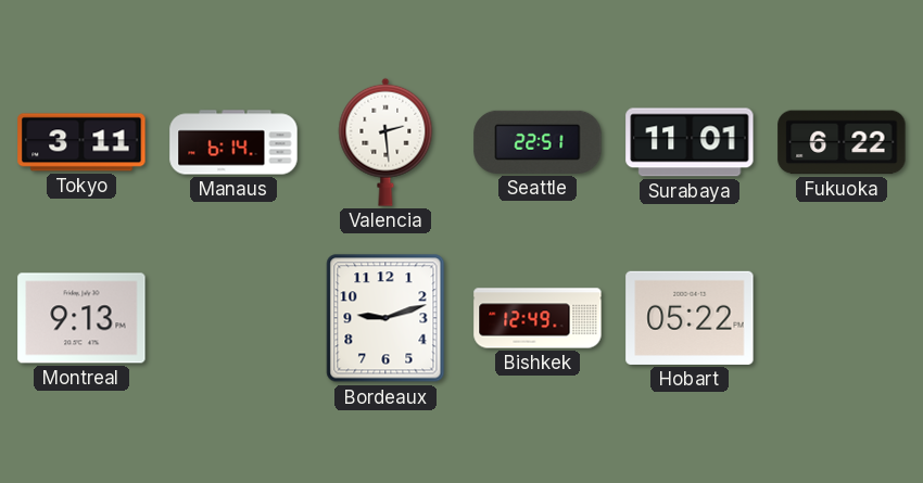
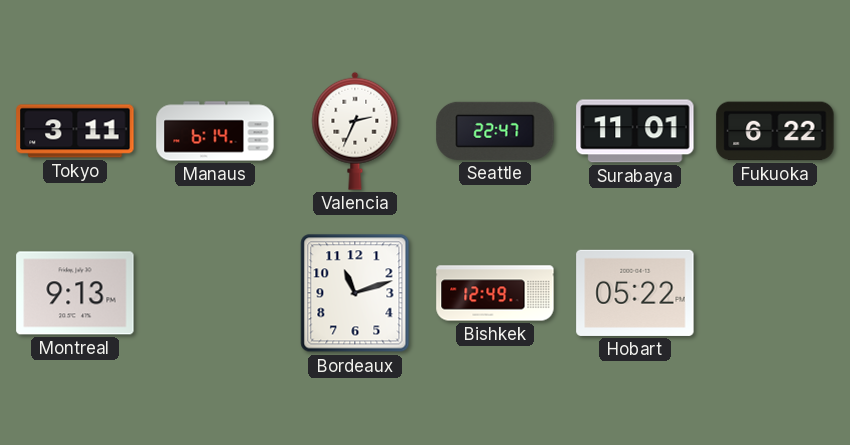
Valencia: 2:29 -> 2:34
Seattle: 22:51 -> 22:47
Bordeaux: 9:12 -> 11:12
